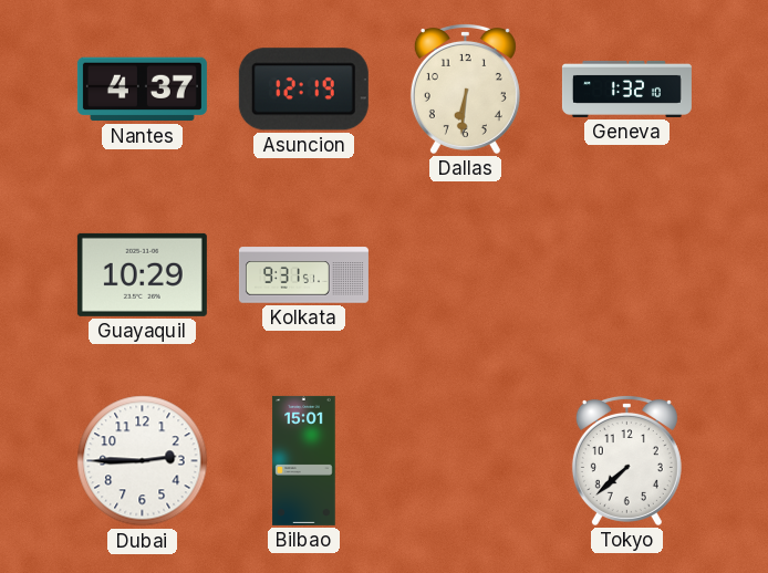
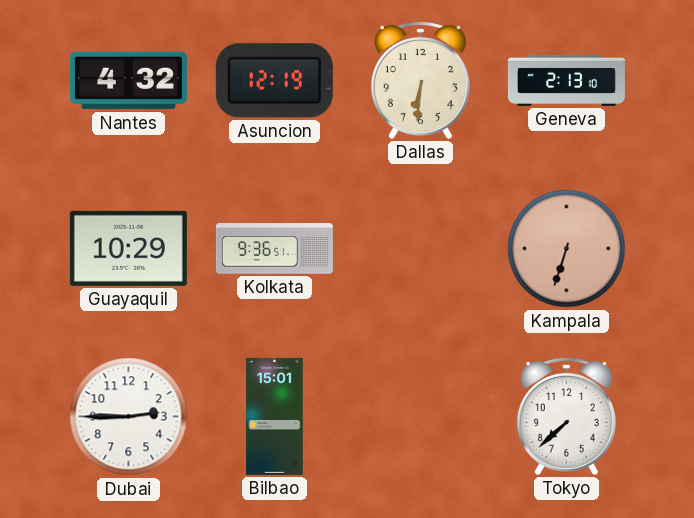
Nantes: 4:37 -> 4:32
Geneva: 1:32 -> 2:13
Kolkata: 9:31 -> 9:36
Kampala: none -> 6:33
